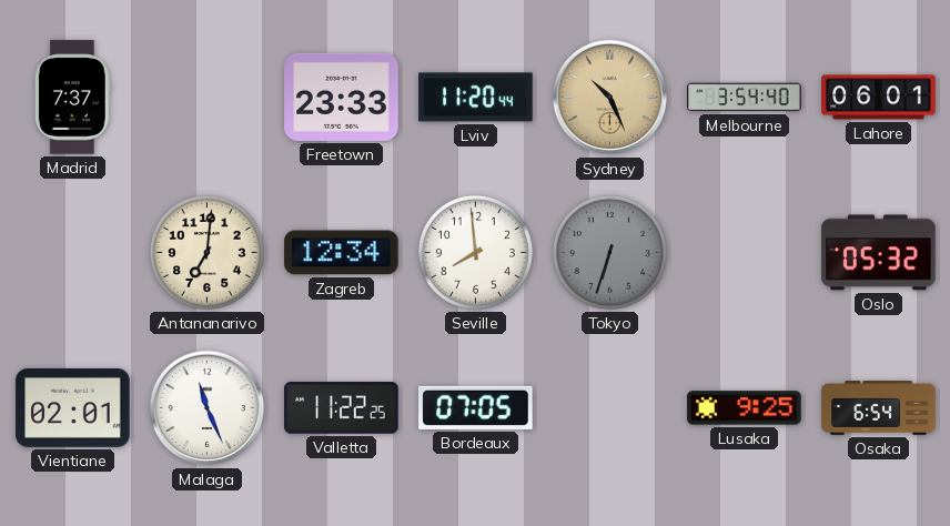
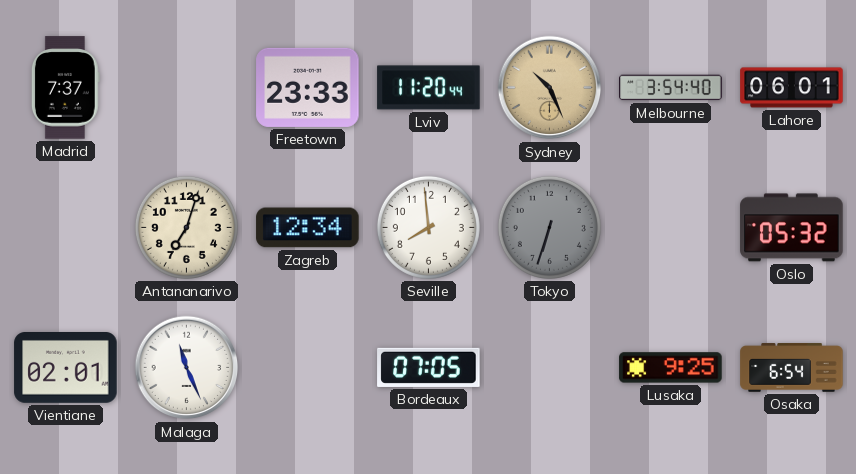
Antananarivo: 7:01 -> 7:03
Valletta: 11:22 -> none
